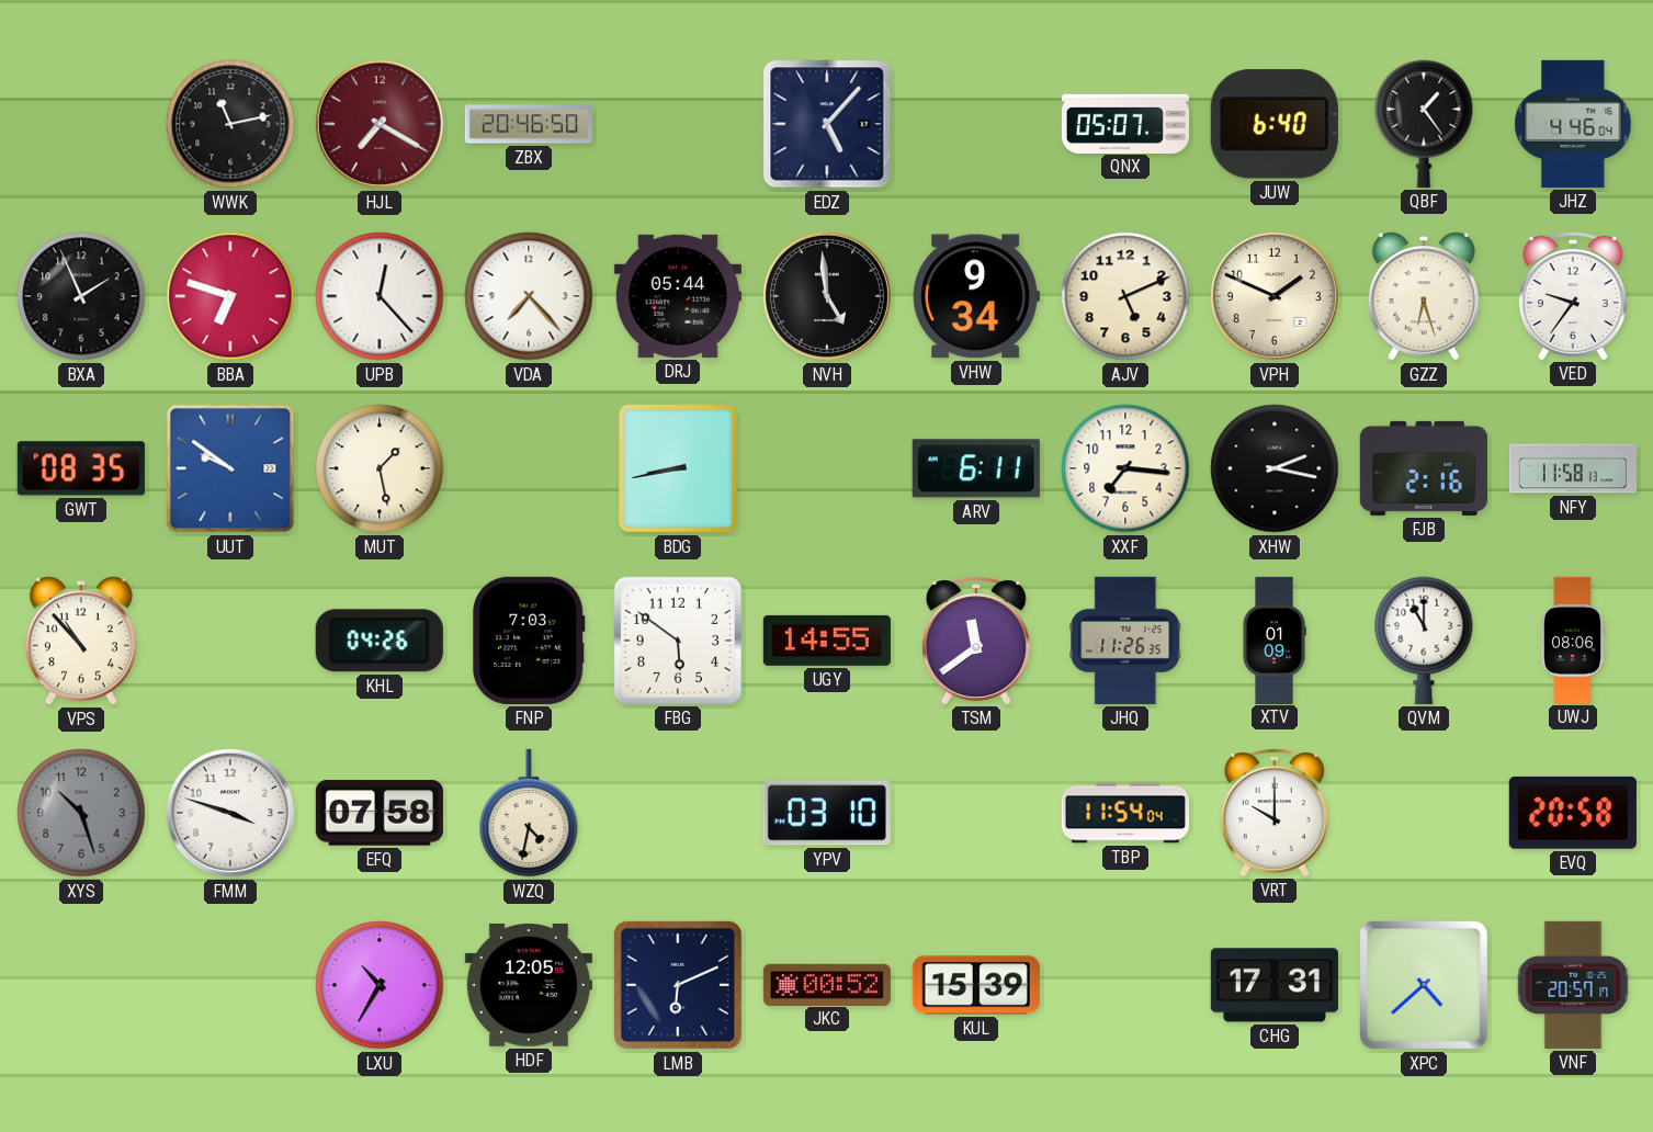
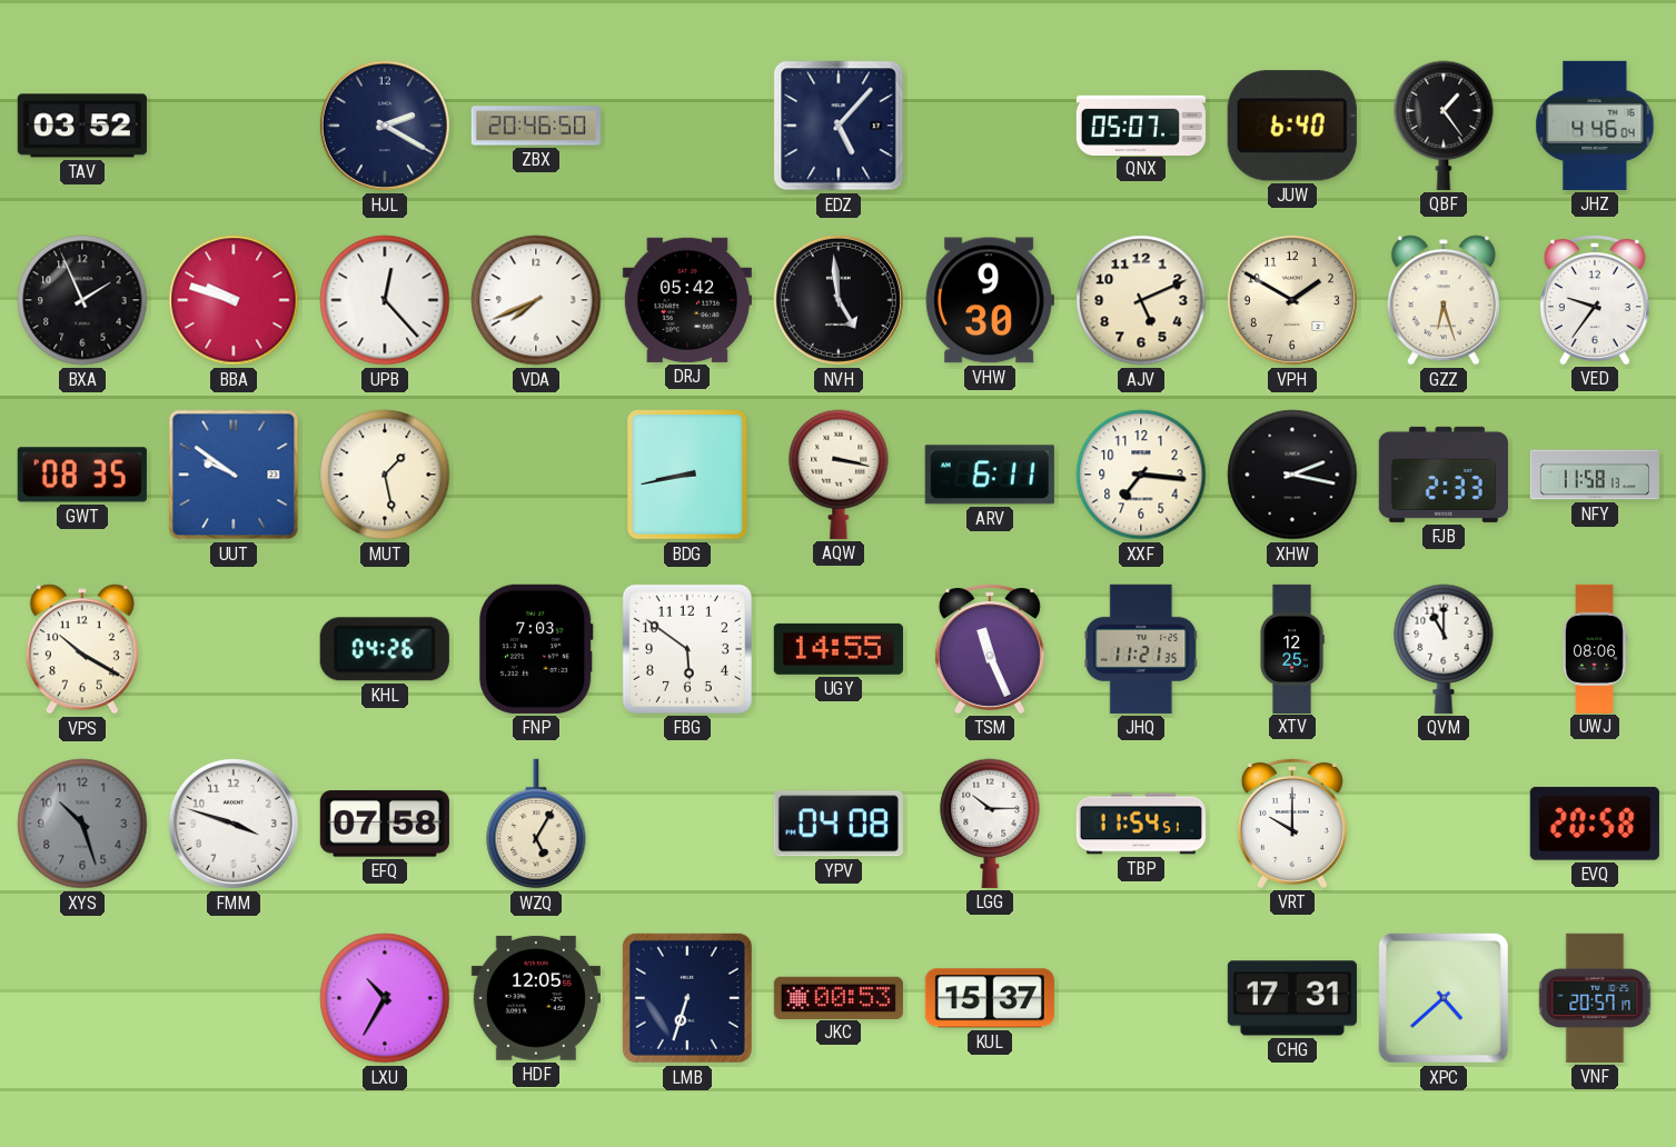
TAV: none -> 03:52
WWK: 11:13 -> none
HJL: 7:20 -> 2:20
HJL dial: burgundy -> navy
BBA: 6:48 -> 9:48
VDA: 7:23 -> 7:41
DRJ: 05:44 -> 05:42
VHW: 9:34 -> 9:30
VPH: 1:49 -> 1:50
AQW: none -> 3:17
FJB: 2:16 -> 2:33
VPS: 10:53 -> 10:20
TSM: 11:39 -> 11:26
JHQ: 11:26 -> 11:21
XTV: 01:09 -> 12:25
WZQ: 4:32 -> 5:05
YPV: 03:10 -> 04:08
LGG: none -> 10:15
TBP: 11:54:04 -> 11:54:51
LMB: 6:11 -> 6:33
JKC: 00:52 -> 00:53
KUL: 15:39 -> 15:37
